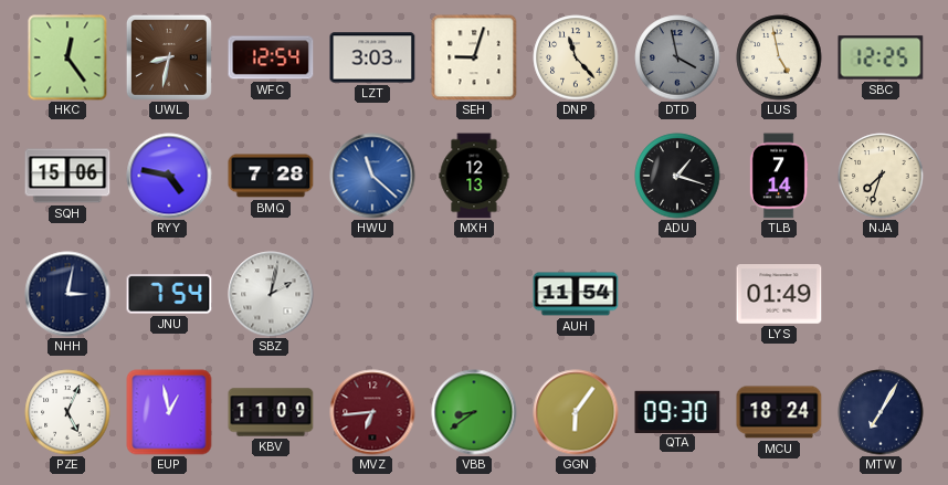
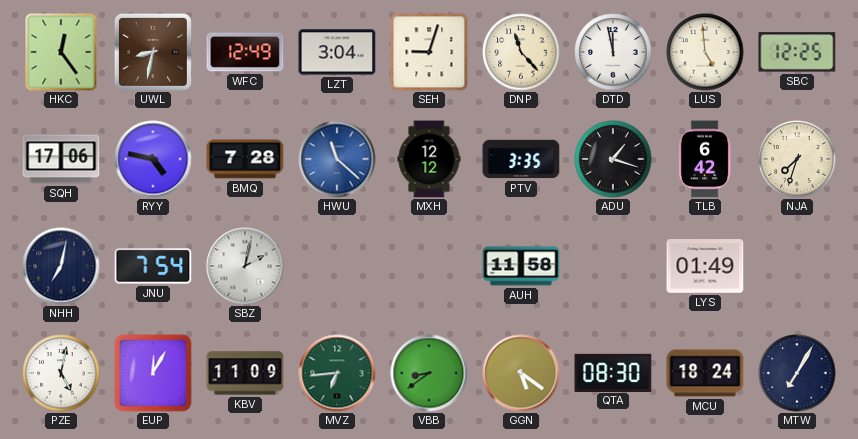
WFC: 12:54 -> 12:49
LZT: 3:03 -> 3:04
DTD: 3:58 -> 11:58
DTD dial: grey -> white
LUS: 4:58 -> 4:59
SQH: 15:06 -> 17:06
MXH: 12:13 -> 12:12
PTV: none -> 3:35
TLB: 7:14 -> 6:42
NHH: 3:02 -> 7:02
AUH: 11:54 -> 11:58
PZE: 5:04 -> 5:02
EUP: 12:58 -> 12:05
MVZ dial: burgundy -> green
GGN: 6:06 -> 5:21
QTA: 09:30 -> 08:30
